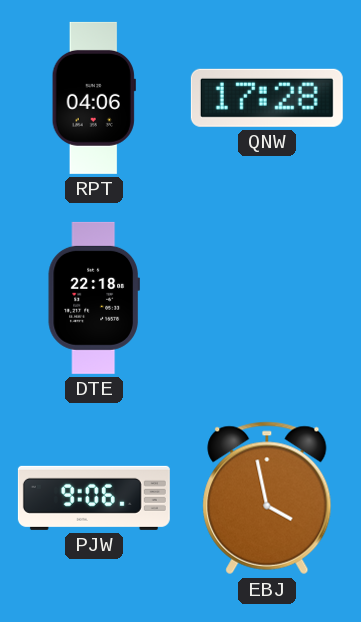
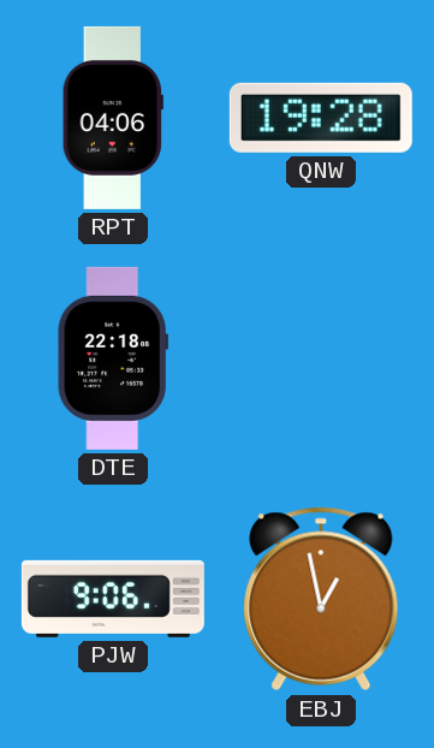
QNW: 17:28 -> 19:28
EBJ: 3:58 -> 12:58
